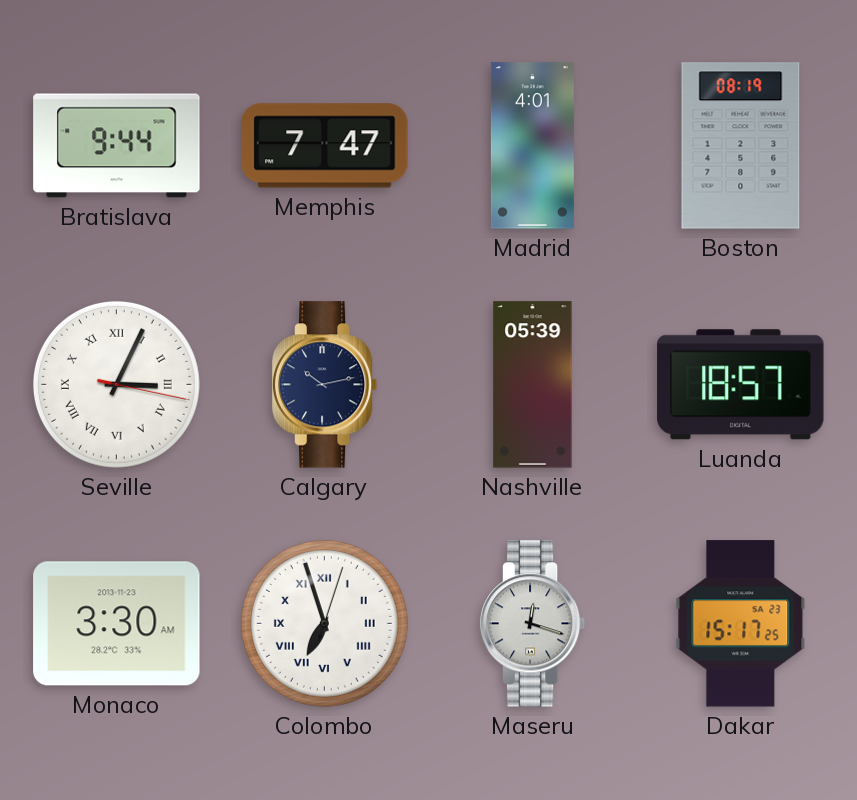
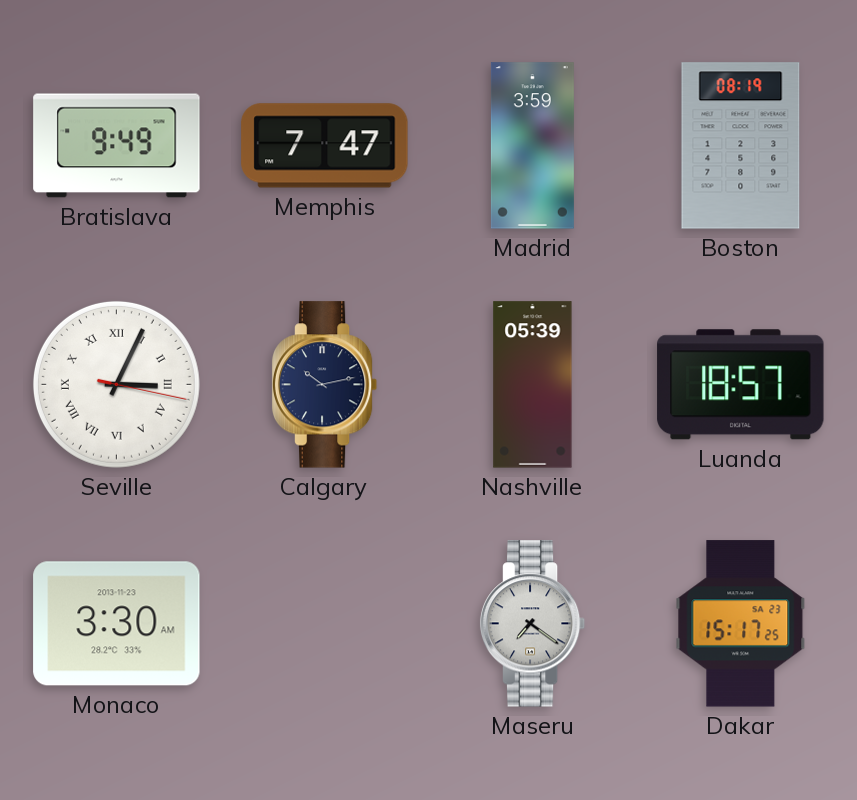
Bratislava: 9:44 -> 9:49
Madrid: 4:01 -> 3:59
Colombo: 6:57 -> none
Maseru: 12:18 -> 7:21
